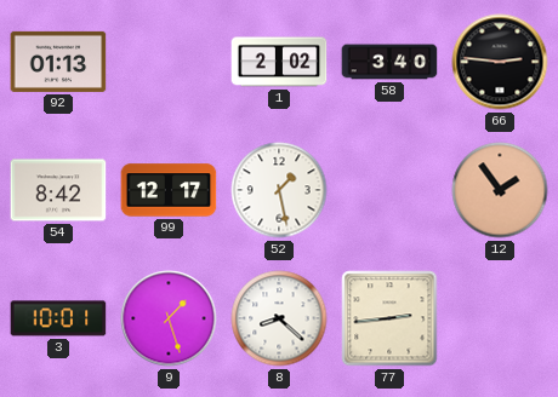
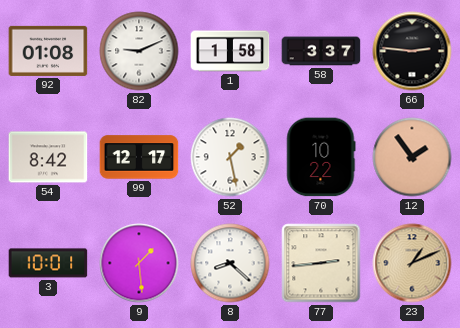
92: 01:13 -> 01:08
82: none -> 9:11
1: 2:02 -> 1:58
58: 3:40 -> 3:37
70: none -> 10:22
9: 1:27 -> 1:29
23: none -> 1:11
